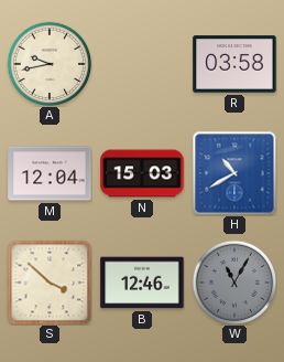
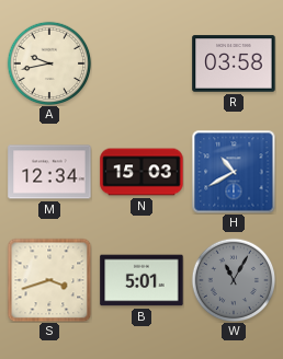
M: 12:04 -> 12:34
S: 3:52 -> 3:42
B: 12:46 -> 5:01
